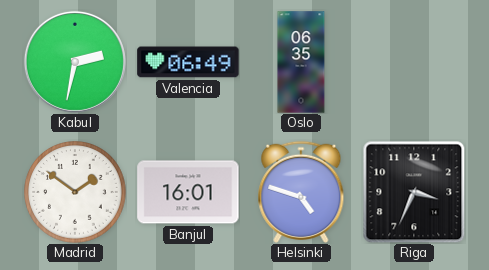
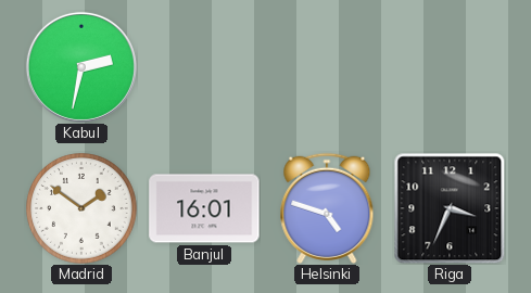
Valencia: 06:49 -> none
Oslo: 06:35 -> none
